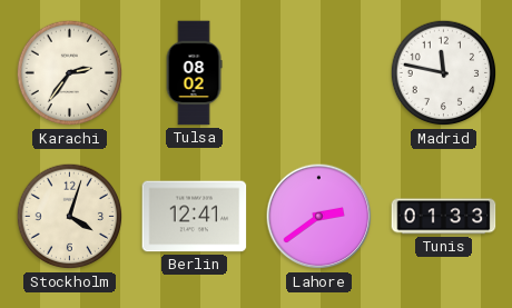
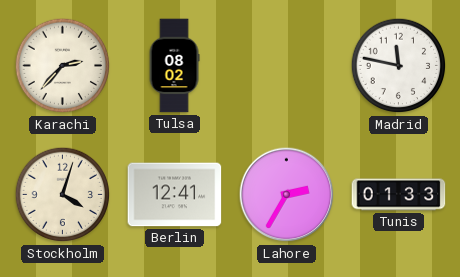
Karachi: 2:36 -> 2:37
Lahore: 2:39 -> 2:35
